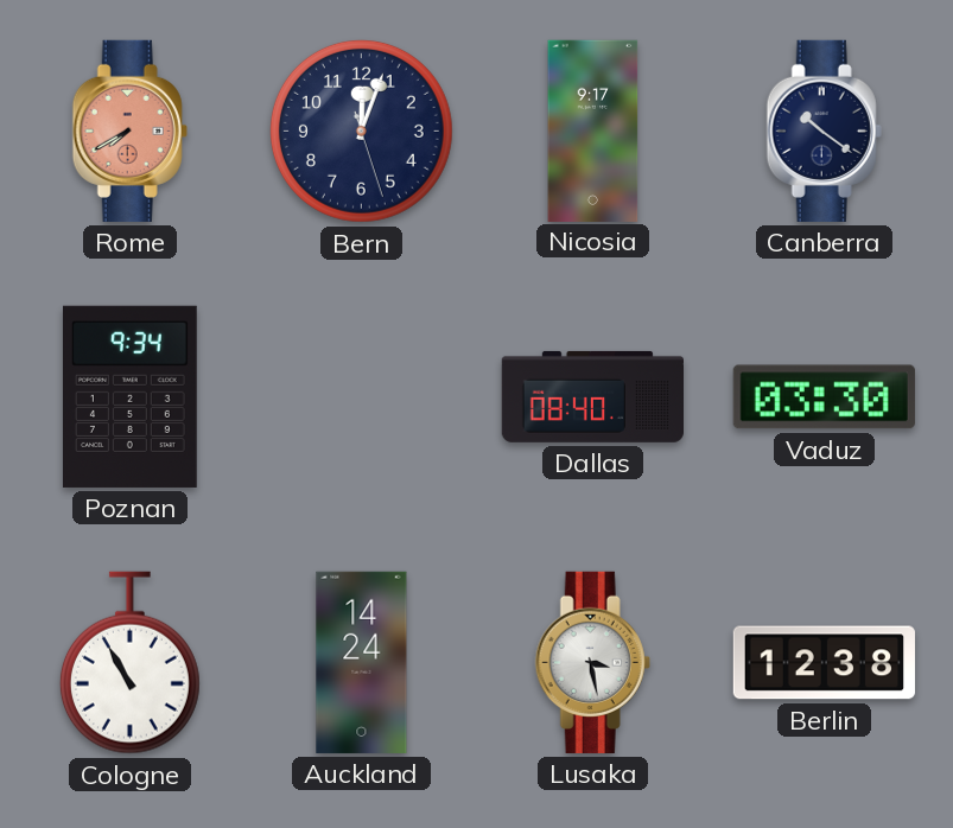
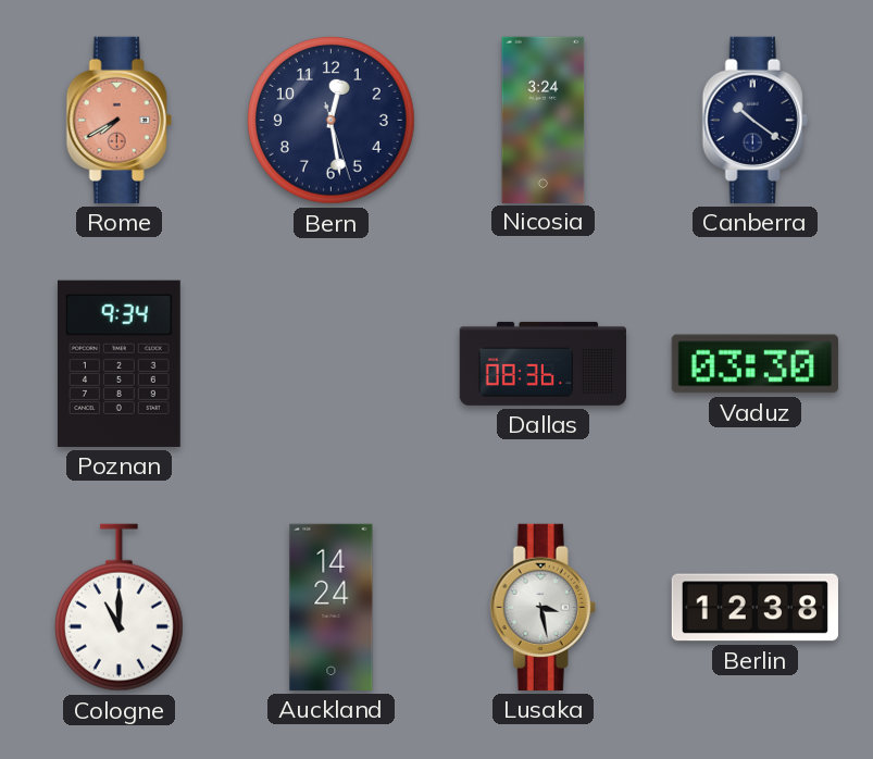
Bern: 12:03 -> 12:28
Nicosia: 9:17 -> 3:24
Dallas: 08:40 -> 08:36
Cologne: 10:55 -> 11:00
